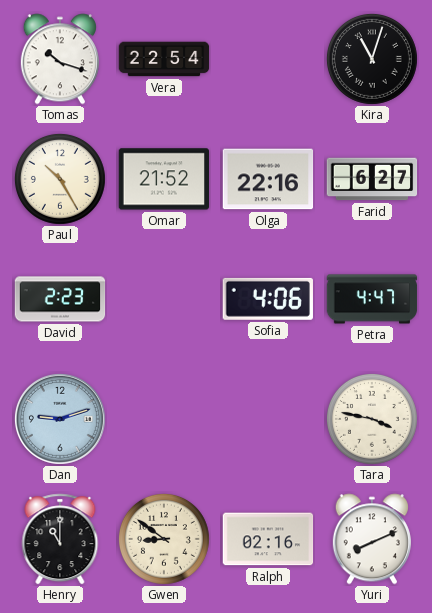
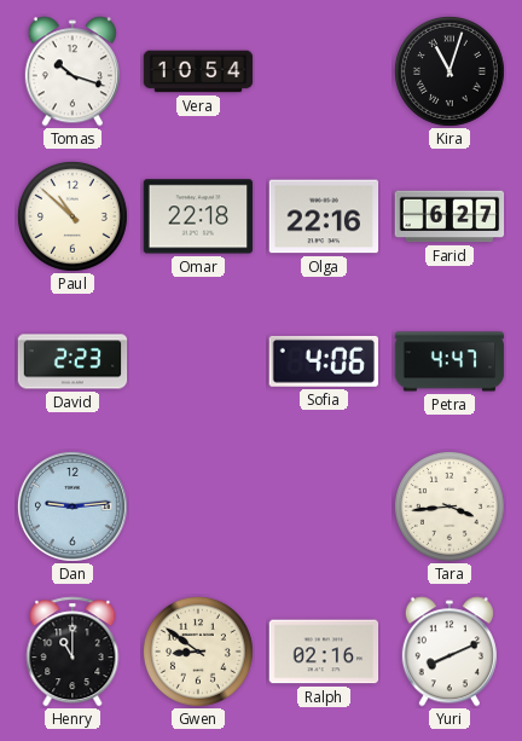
Vera: 22:54 -> 10:54
Paul: 10:25 -> 10:52
Omar: 21:52 -> 22:18
Dan: 9:12 -> 9:14
Tara: 3:47 -> 3:44
